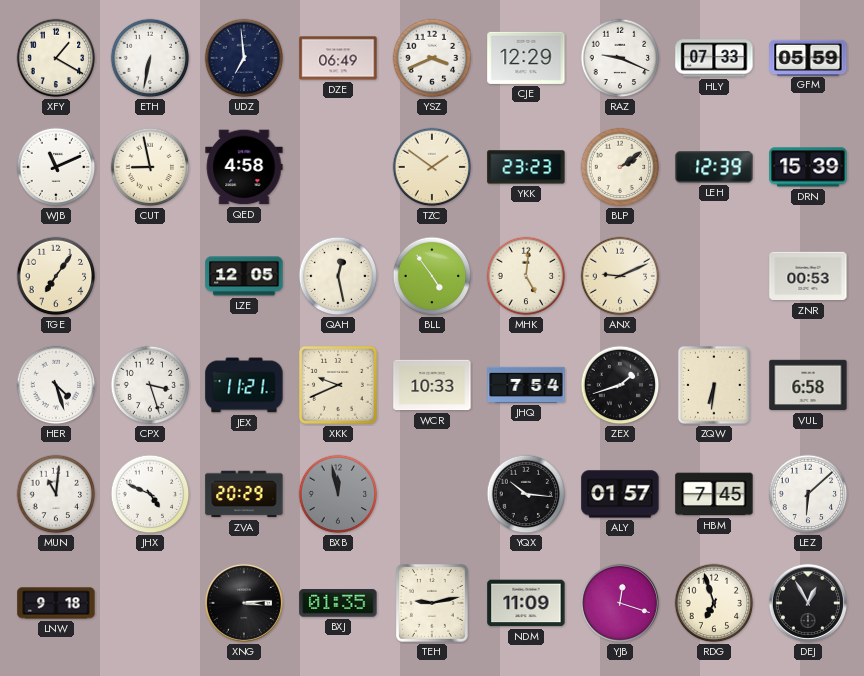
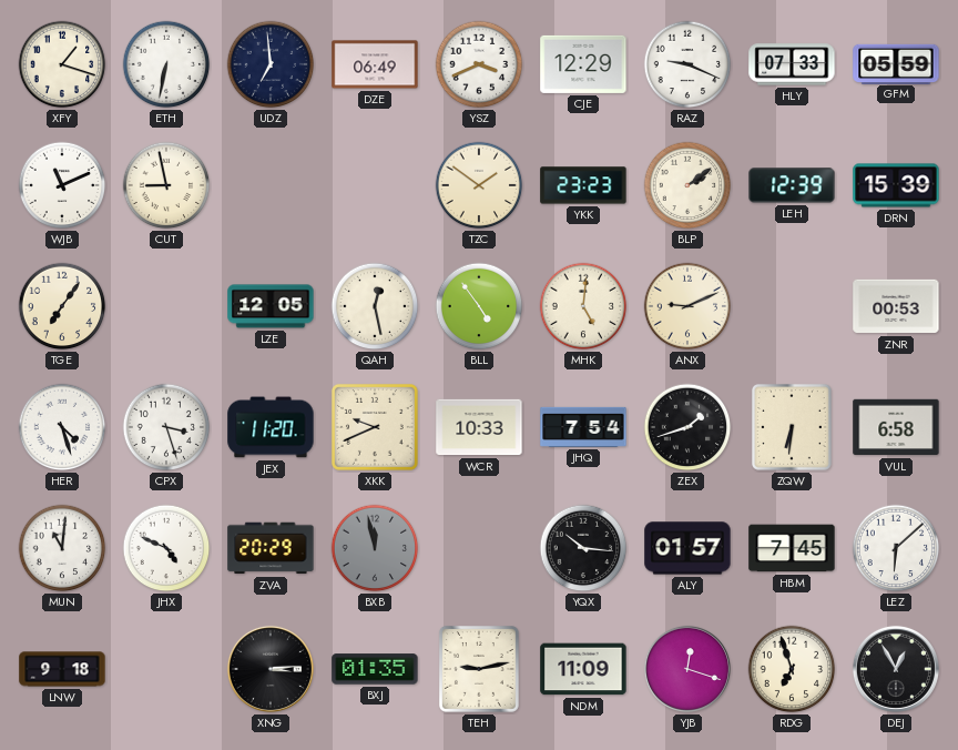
XFY: 1:20 -> 1:18
QED: 4:58 -> none
JEX: 11:21 -> 11:20
